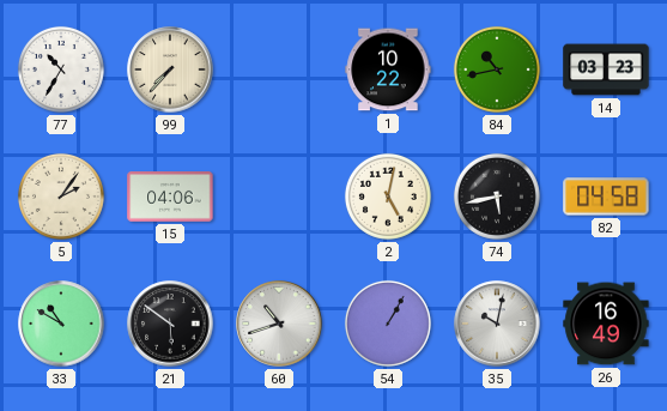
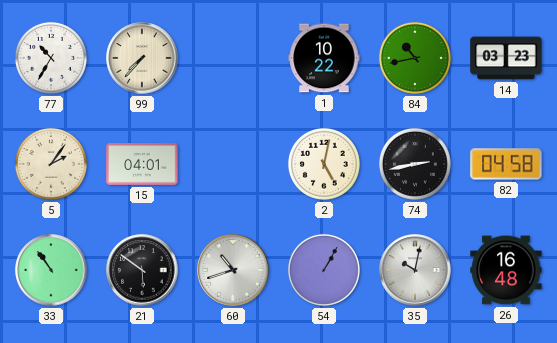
15: 04:06 -> 04:01
74: 5:43 -> 2:43
33: 10:50 -> 10:54
26: 16:49 -> 16:48
